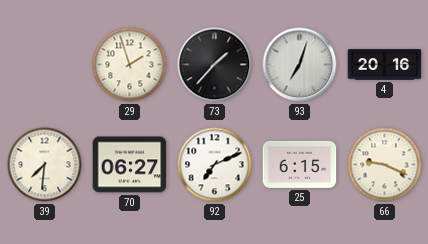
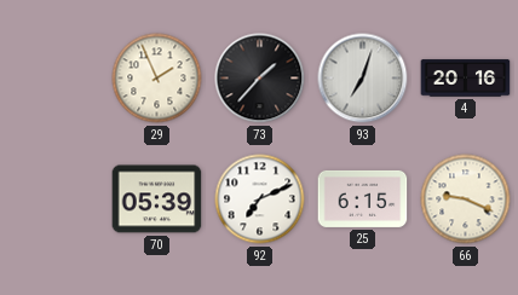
29: 1:57 -> 1:56
39: 7:31 -> none
70: 06:27 -> 05:39
